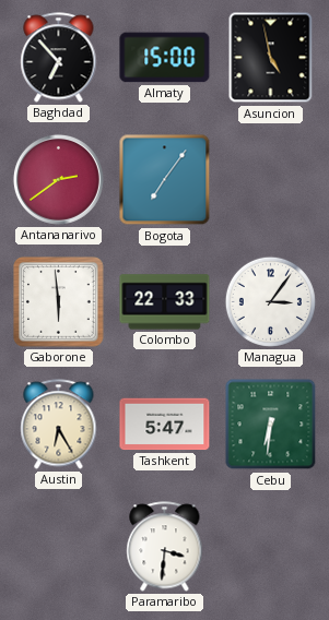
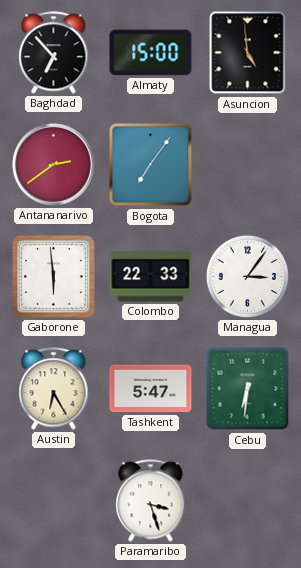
Asuncion: 4:58 -> 4:59
Paramaribo: 3:31 -> 3:27
